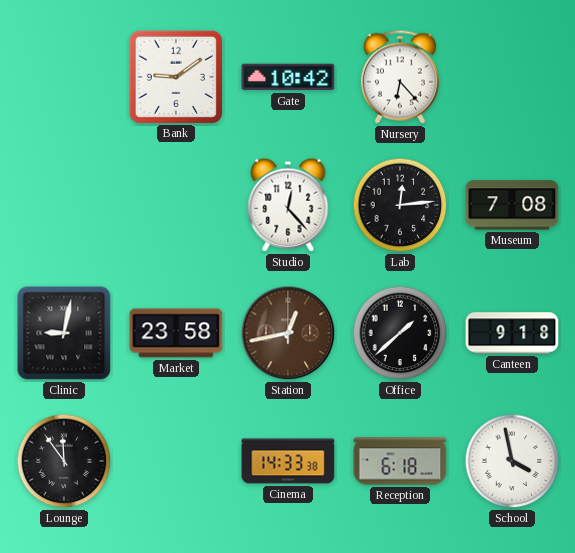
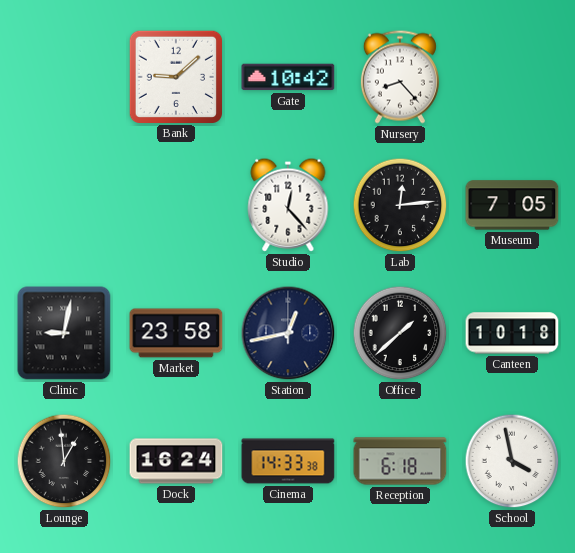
Bank: 9:09 -> 9:08
Nursery: 6:23 -> 8:23
Museum: 7:08 -> 7:05
Station dial: brown -> navy
Canteen: 9:18 -> 10:18
Lounge: 11:54 -> 12:59
Dock: none -> 16:24
